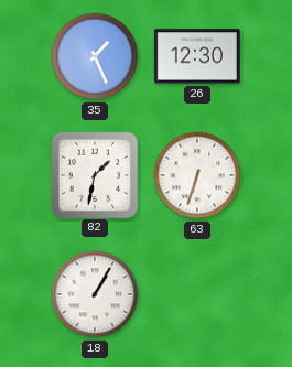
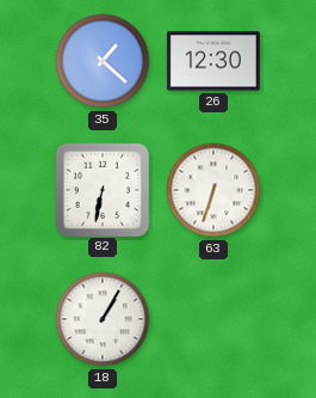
35: 1:26 -> 1:22
82: 1:32 -> 6:32
